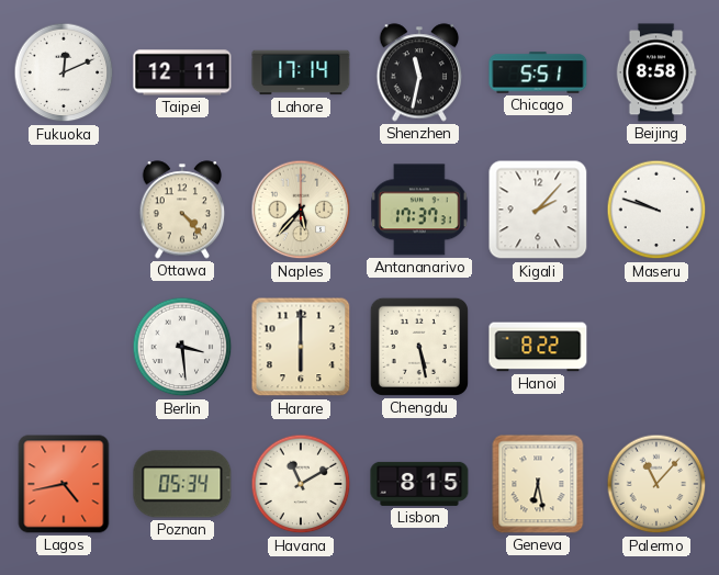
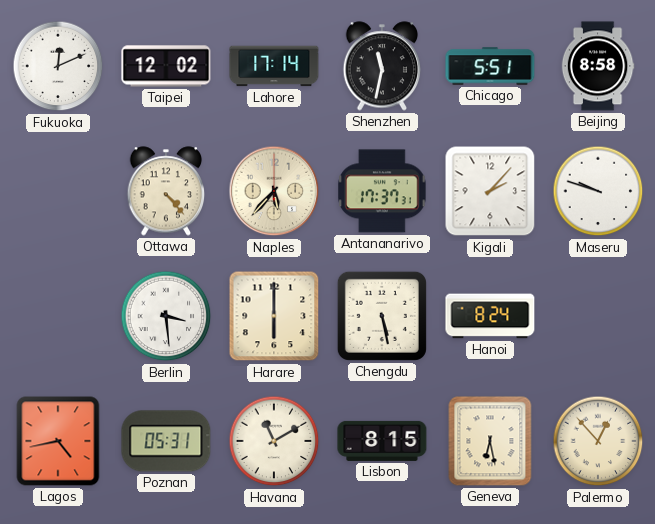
Taipei: 12:11 -> 12:02
Hanoi: 8:22 -> 8:24
Poznan: 05:34 -> 05:31
Palermo: 11:07 -> 12:53
